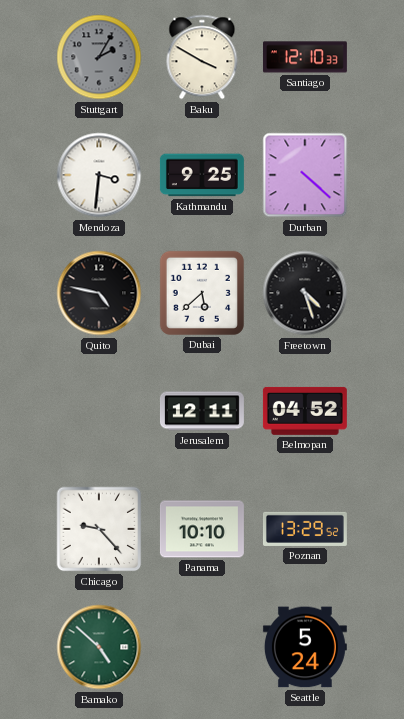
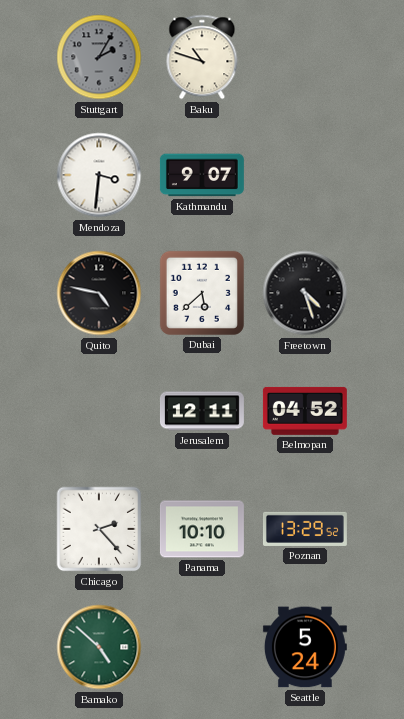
Baku: 3:50 -> 10:48
Santiago: 12:10 -> none
Kathmandu: 9:25 -> 9:07
Durban: 4:22 -> none
Chicago: 9:23 -> 2:23
